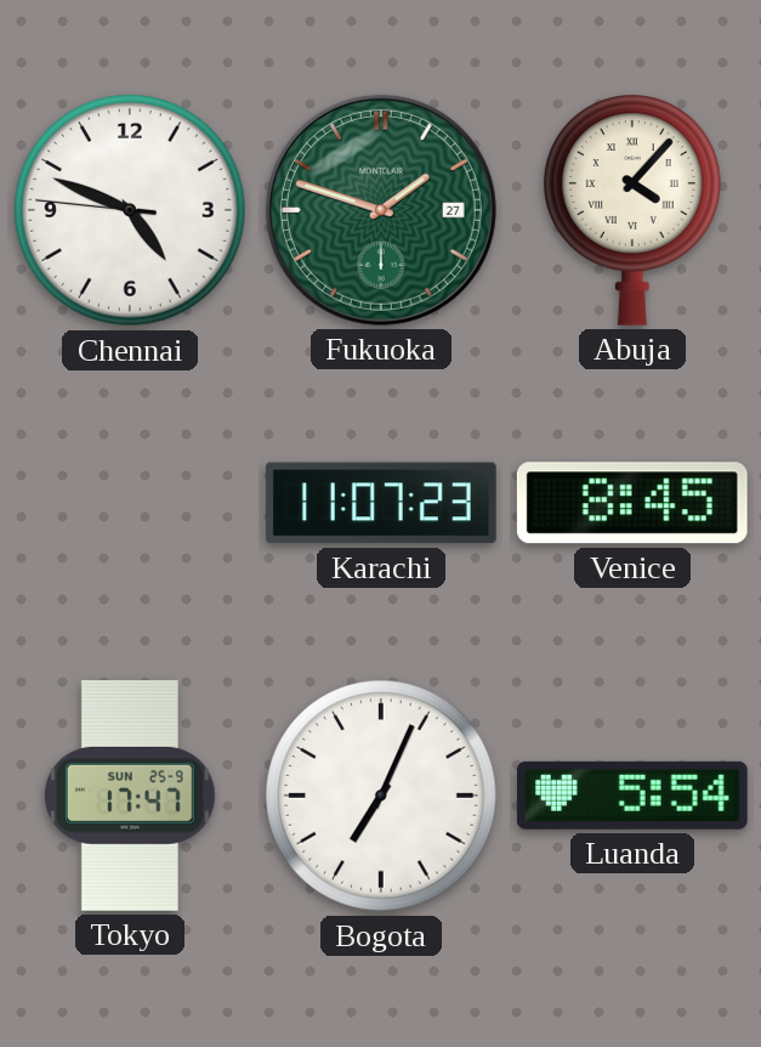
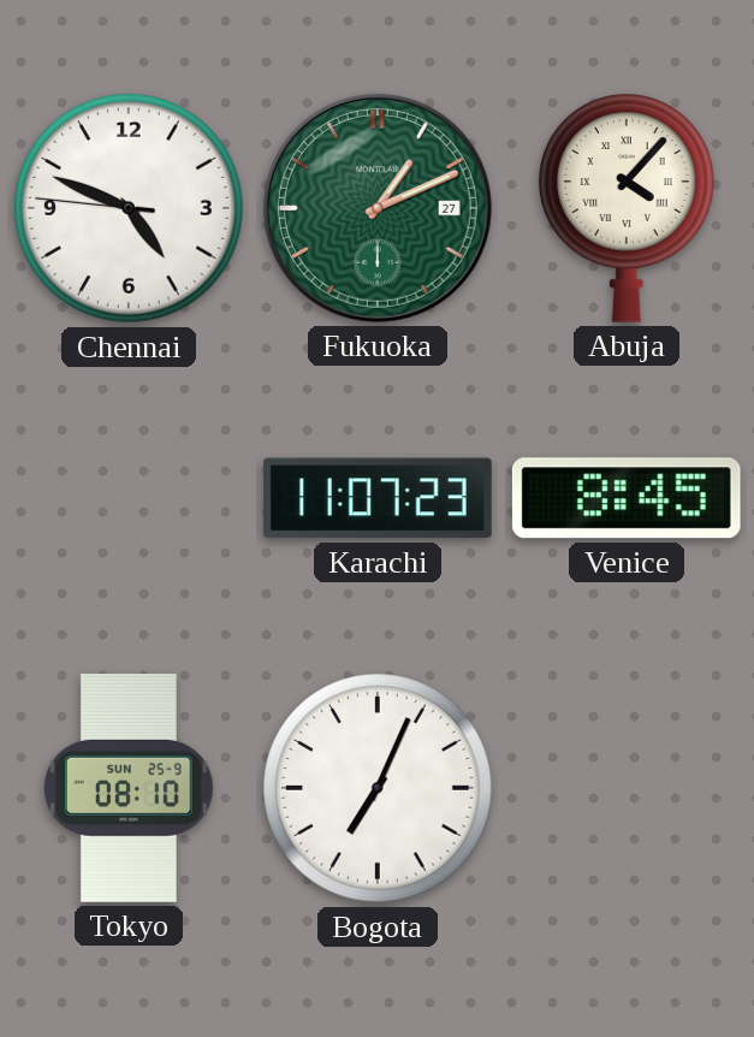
Fukuoka: 1:48 -> 1:11
Tokyo: 17:47 -> 08:10
Luanda: 5:54 -> none
